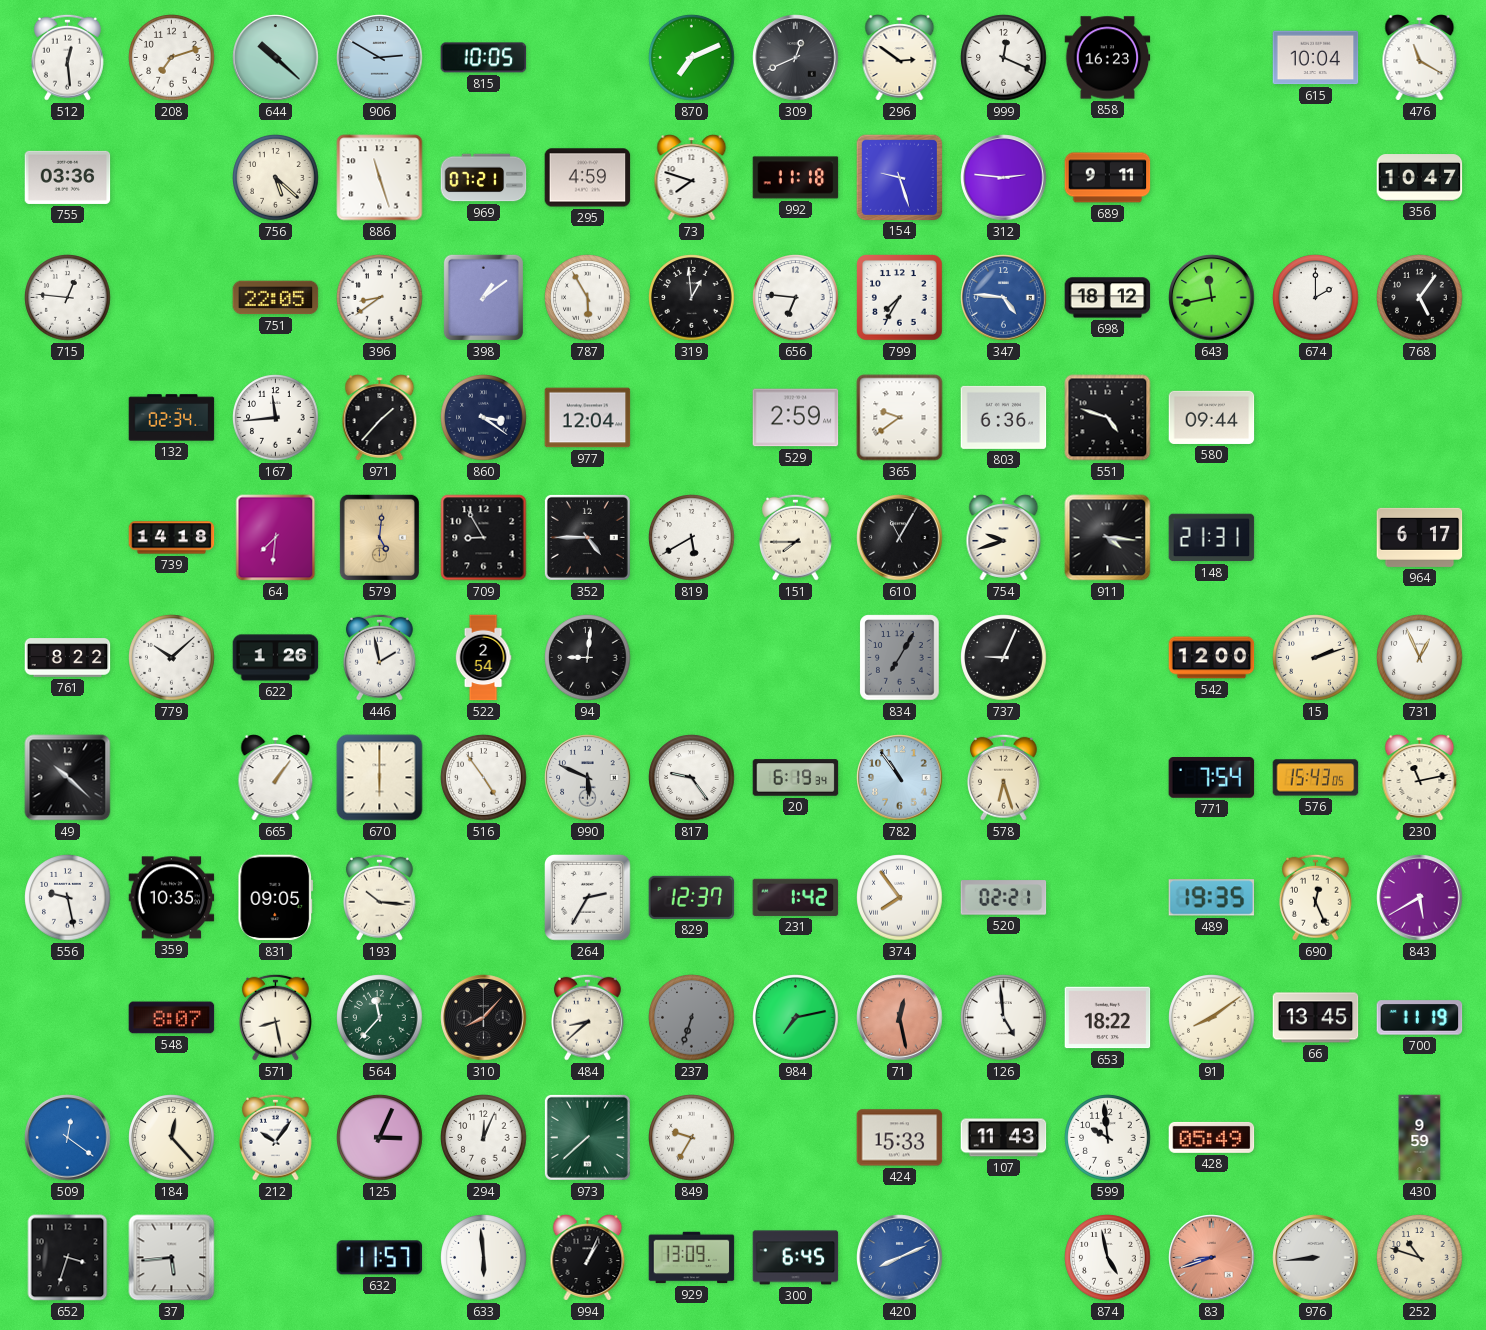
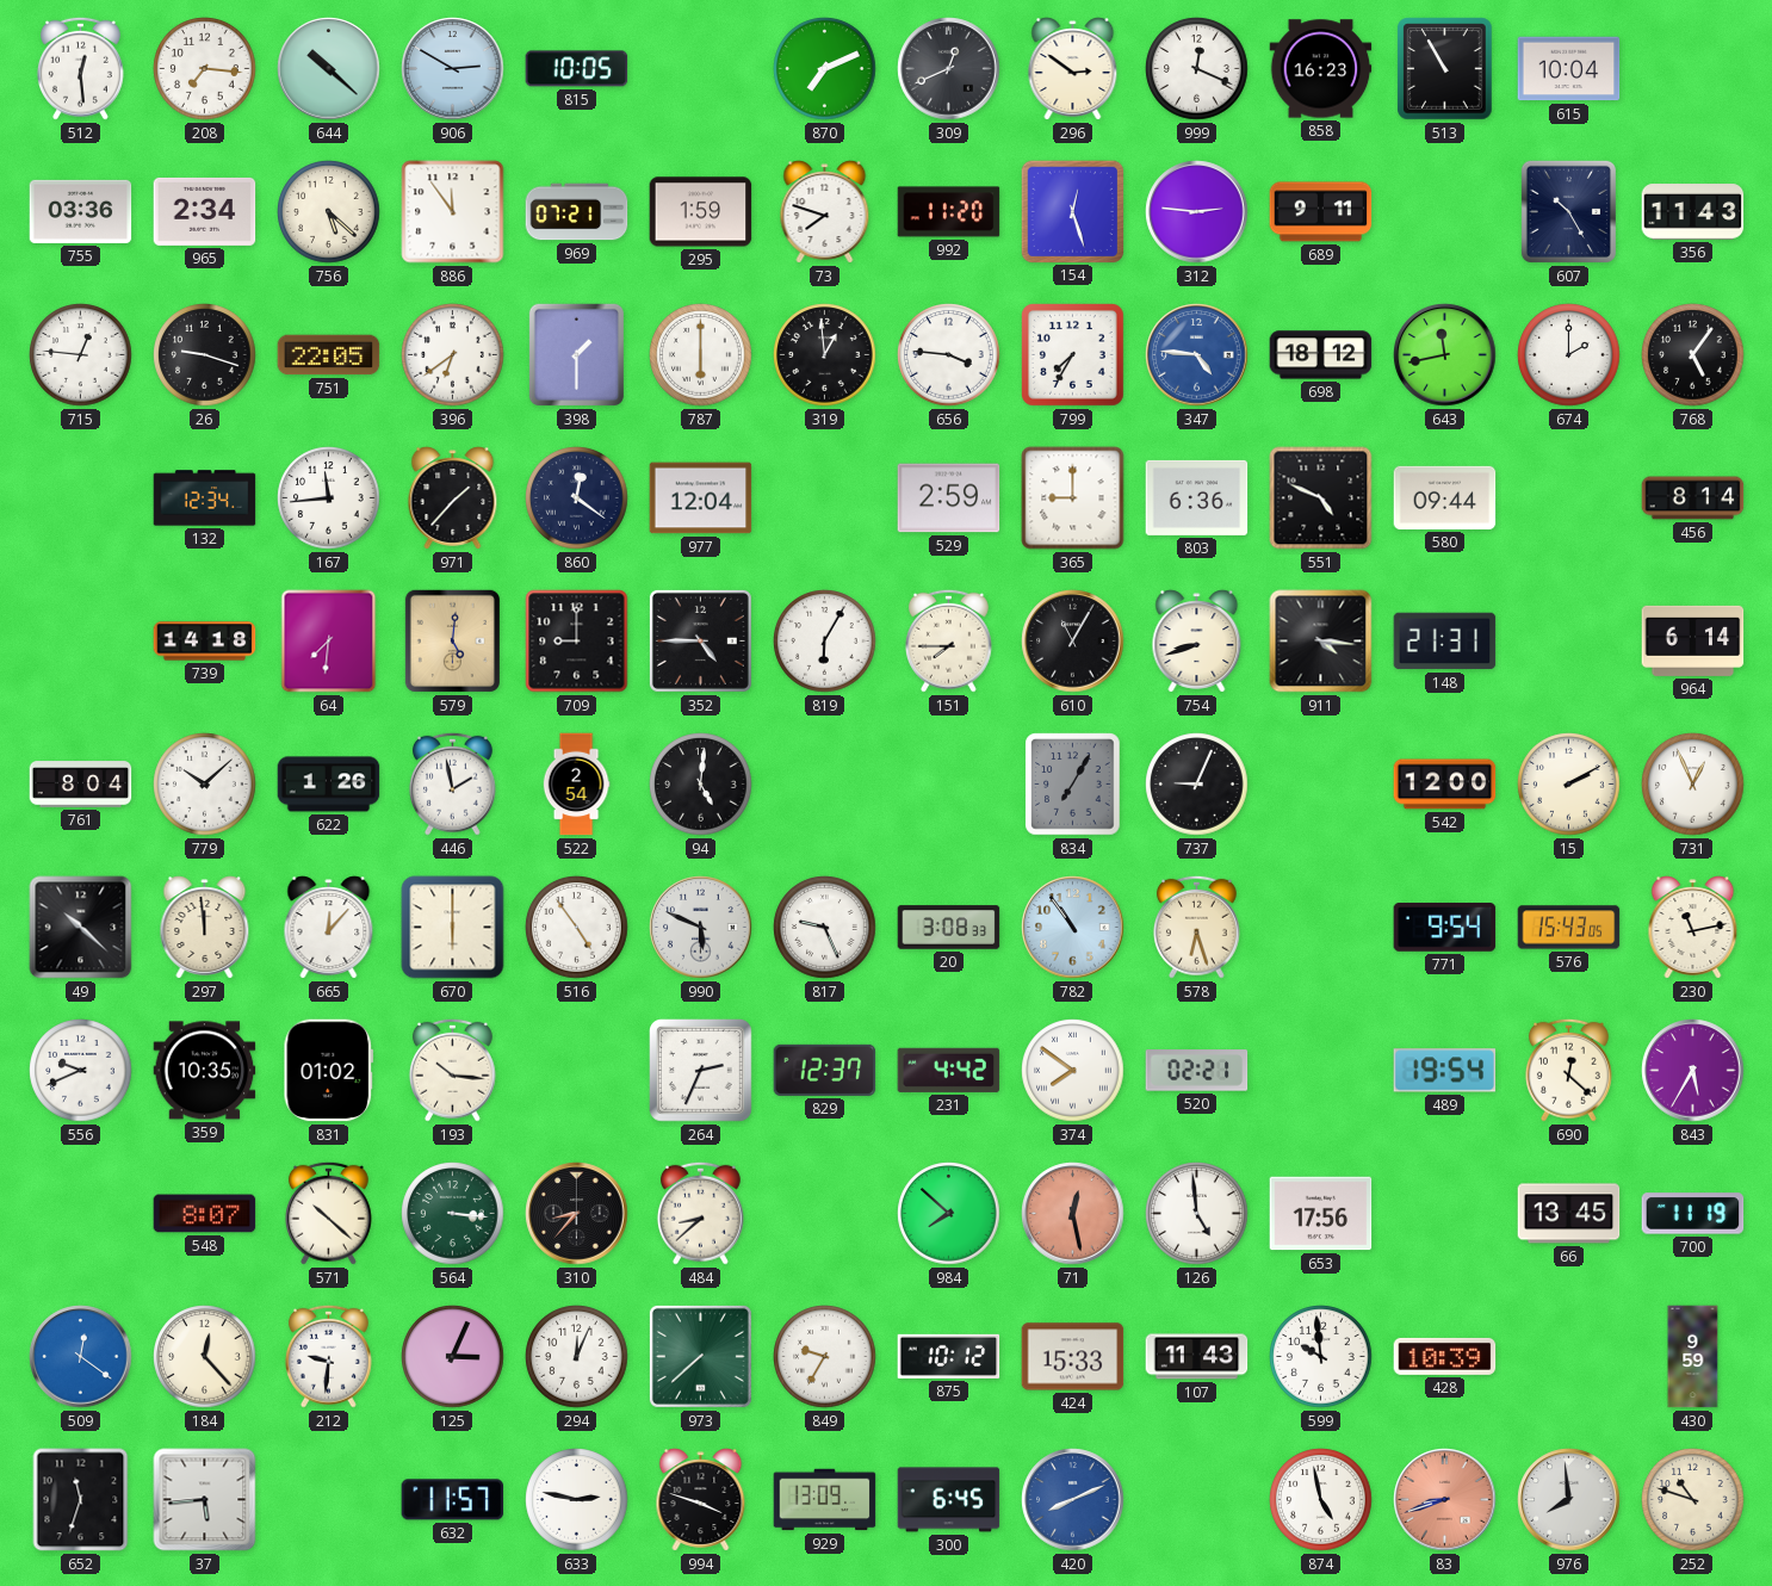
208: 7:12 -> 7:16
513: none -> 10:55
476: 11:20 -> none
965: none -> 2:34
886: 11:27 -> 11:54
295: 4:59 -> 1:59
992: 11:18 -> 11:20
154: 9:27 -> 12:27
607: none -> 10:25
356: 10:47 -> 11:43
26: none -> 9:18
396: 8:39 -> 6:39
398: 1:09 -> 1:30
787: 5:55 -> 6:00
656: 6:46 -> 3:46
132: 02:34 -> 12:34
860: 3:21 -> 12:21
365: 9:39 -> 9:00
551: 4:48 -> 4:49
456: none -> 8:14
709: 8:55 -> 9:00
819: 5:40 -> 6:05
754: 9:42 -> 8:42
964: 6:17 -> 6:14
761: 8:22 -> 8:04
94: 9:01 -> 5:01
15: 2:12 -> 2:10
297: none -> 11:59
665: 1:06 -> 12:07
817: 9:24 -> 9:26
20: 6:19 -> 3:08
771: 7:54 -> 9:54
556: 9:28 -> 9:41
831: 09:05 -> 01:02
264: 2:35 -> 2:34
231: 1:42 -> 4:42
374: 7:54 -> 7:51
489: 19:35 -> 19:54
690: 12:26 -> 12:22
843: 5:40 -> 5:35
571: 8:28 -> 10:22
564: 11:37 -> 3:16
310: 8:07 -> 8:37
237: 6:33 -> none
984: 7:13 -> 7:52
653: 18:22 -> 17:56
91: 8:09 -> none
212: 10:06 -> 9:31
875: none -> 10:12
428: 05:49 -> 10:39
652: 3:33 -> 11:33
633: 5:59 -> 2:47
994: 1:04 -> 3:48
976: 8:44 -> 7:59
